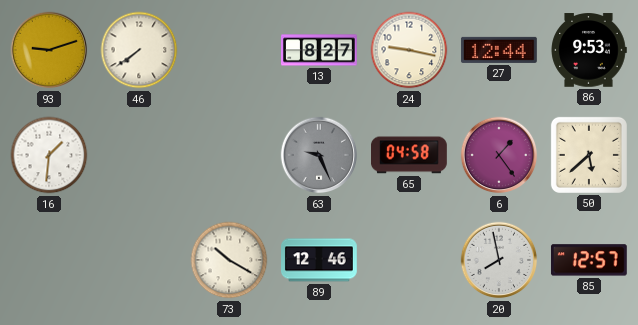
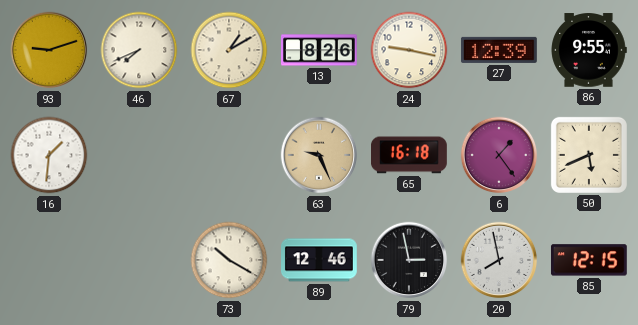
46: 7:39 -> 7:41
67: none -> 1:10
13: 8:27 -> 8:26
27: 12:44 -> 12:39
86: 9:53 -> 9:55
63 dial: grey -> champagne
65: 04:58 -> 16:18
50: 5:38 -> 5:41
79: none -> 2:58
85: 12:57 -> 12:15
